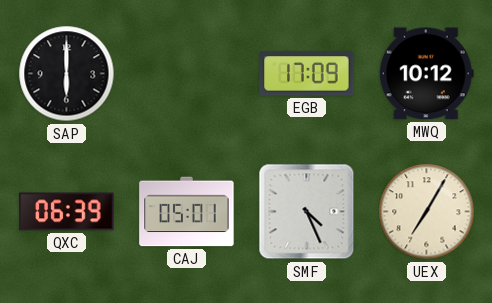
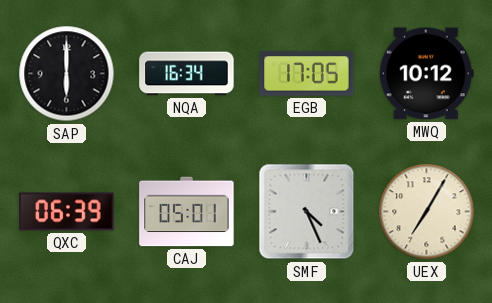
NQA: none -> 16:34
EGB: 17:09 -> 17:05
